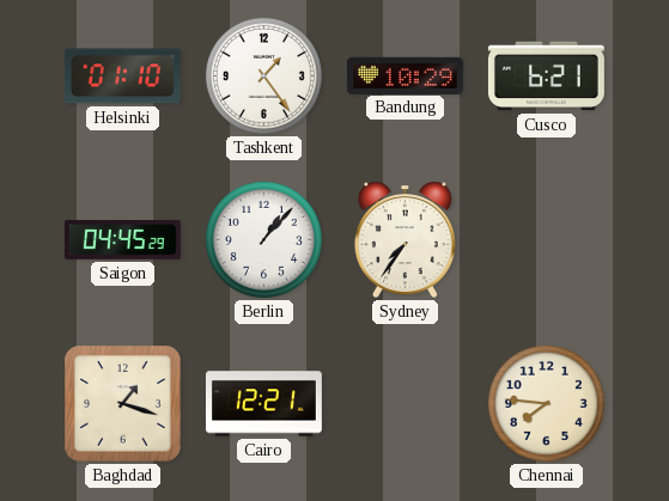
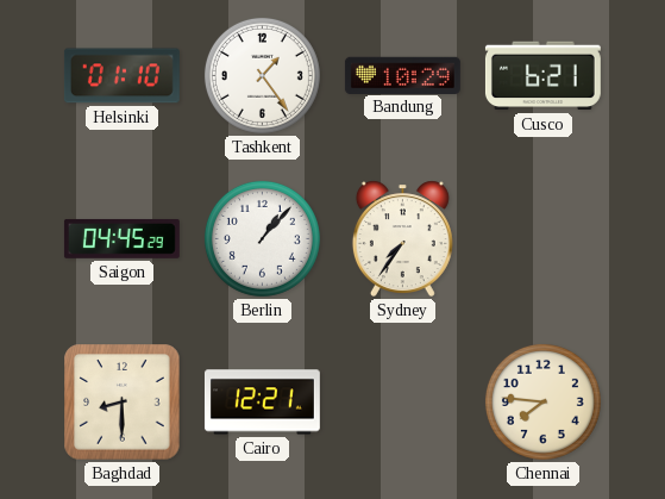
Baghdad: 1:18 -> 8:30
